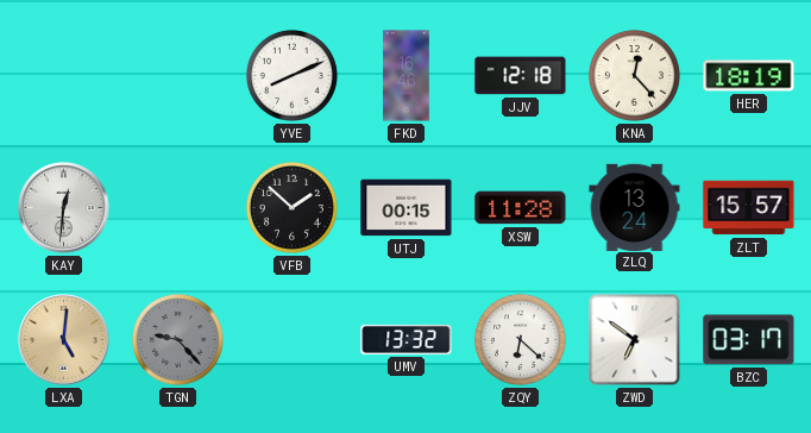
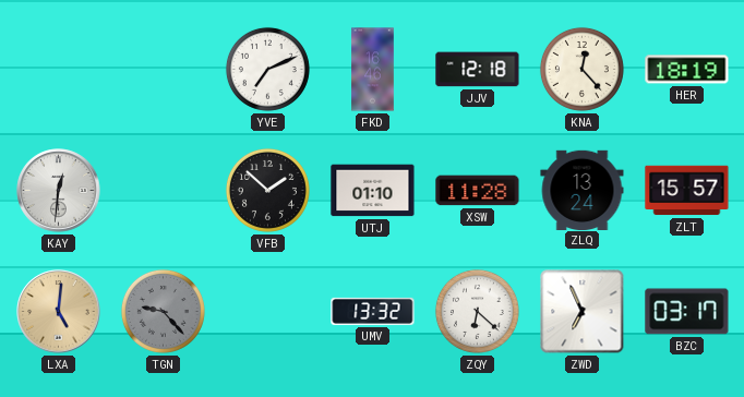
YVE: 8:11 -> 7:11
UTJ: 00:15 -> 01:10
ZWD: 6:51 -> 6:56
